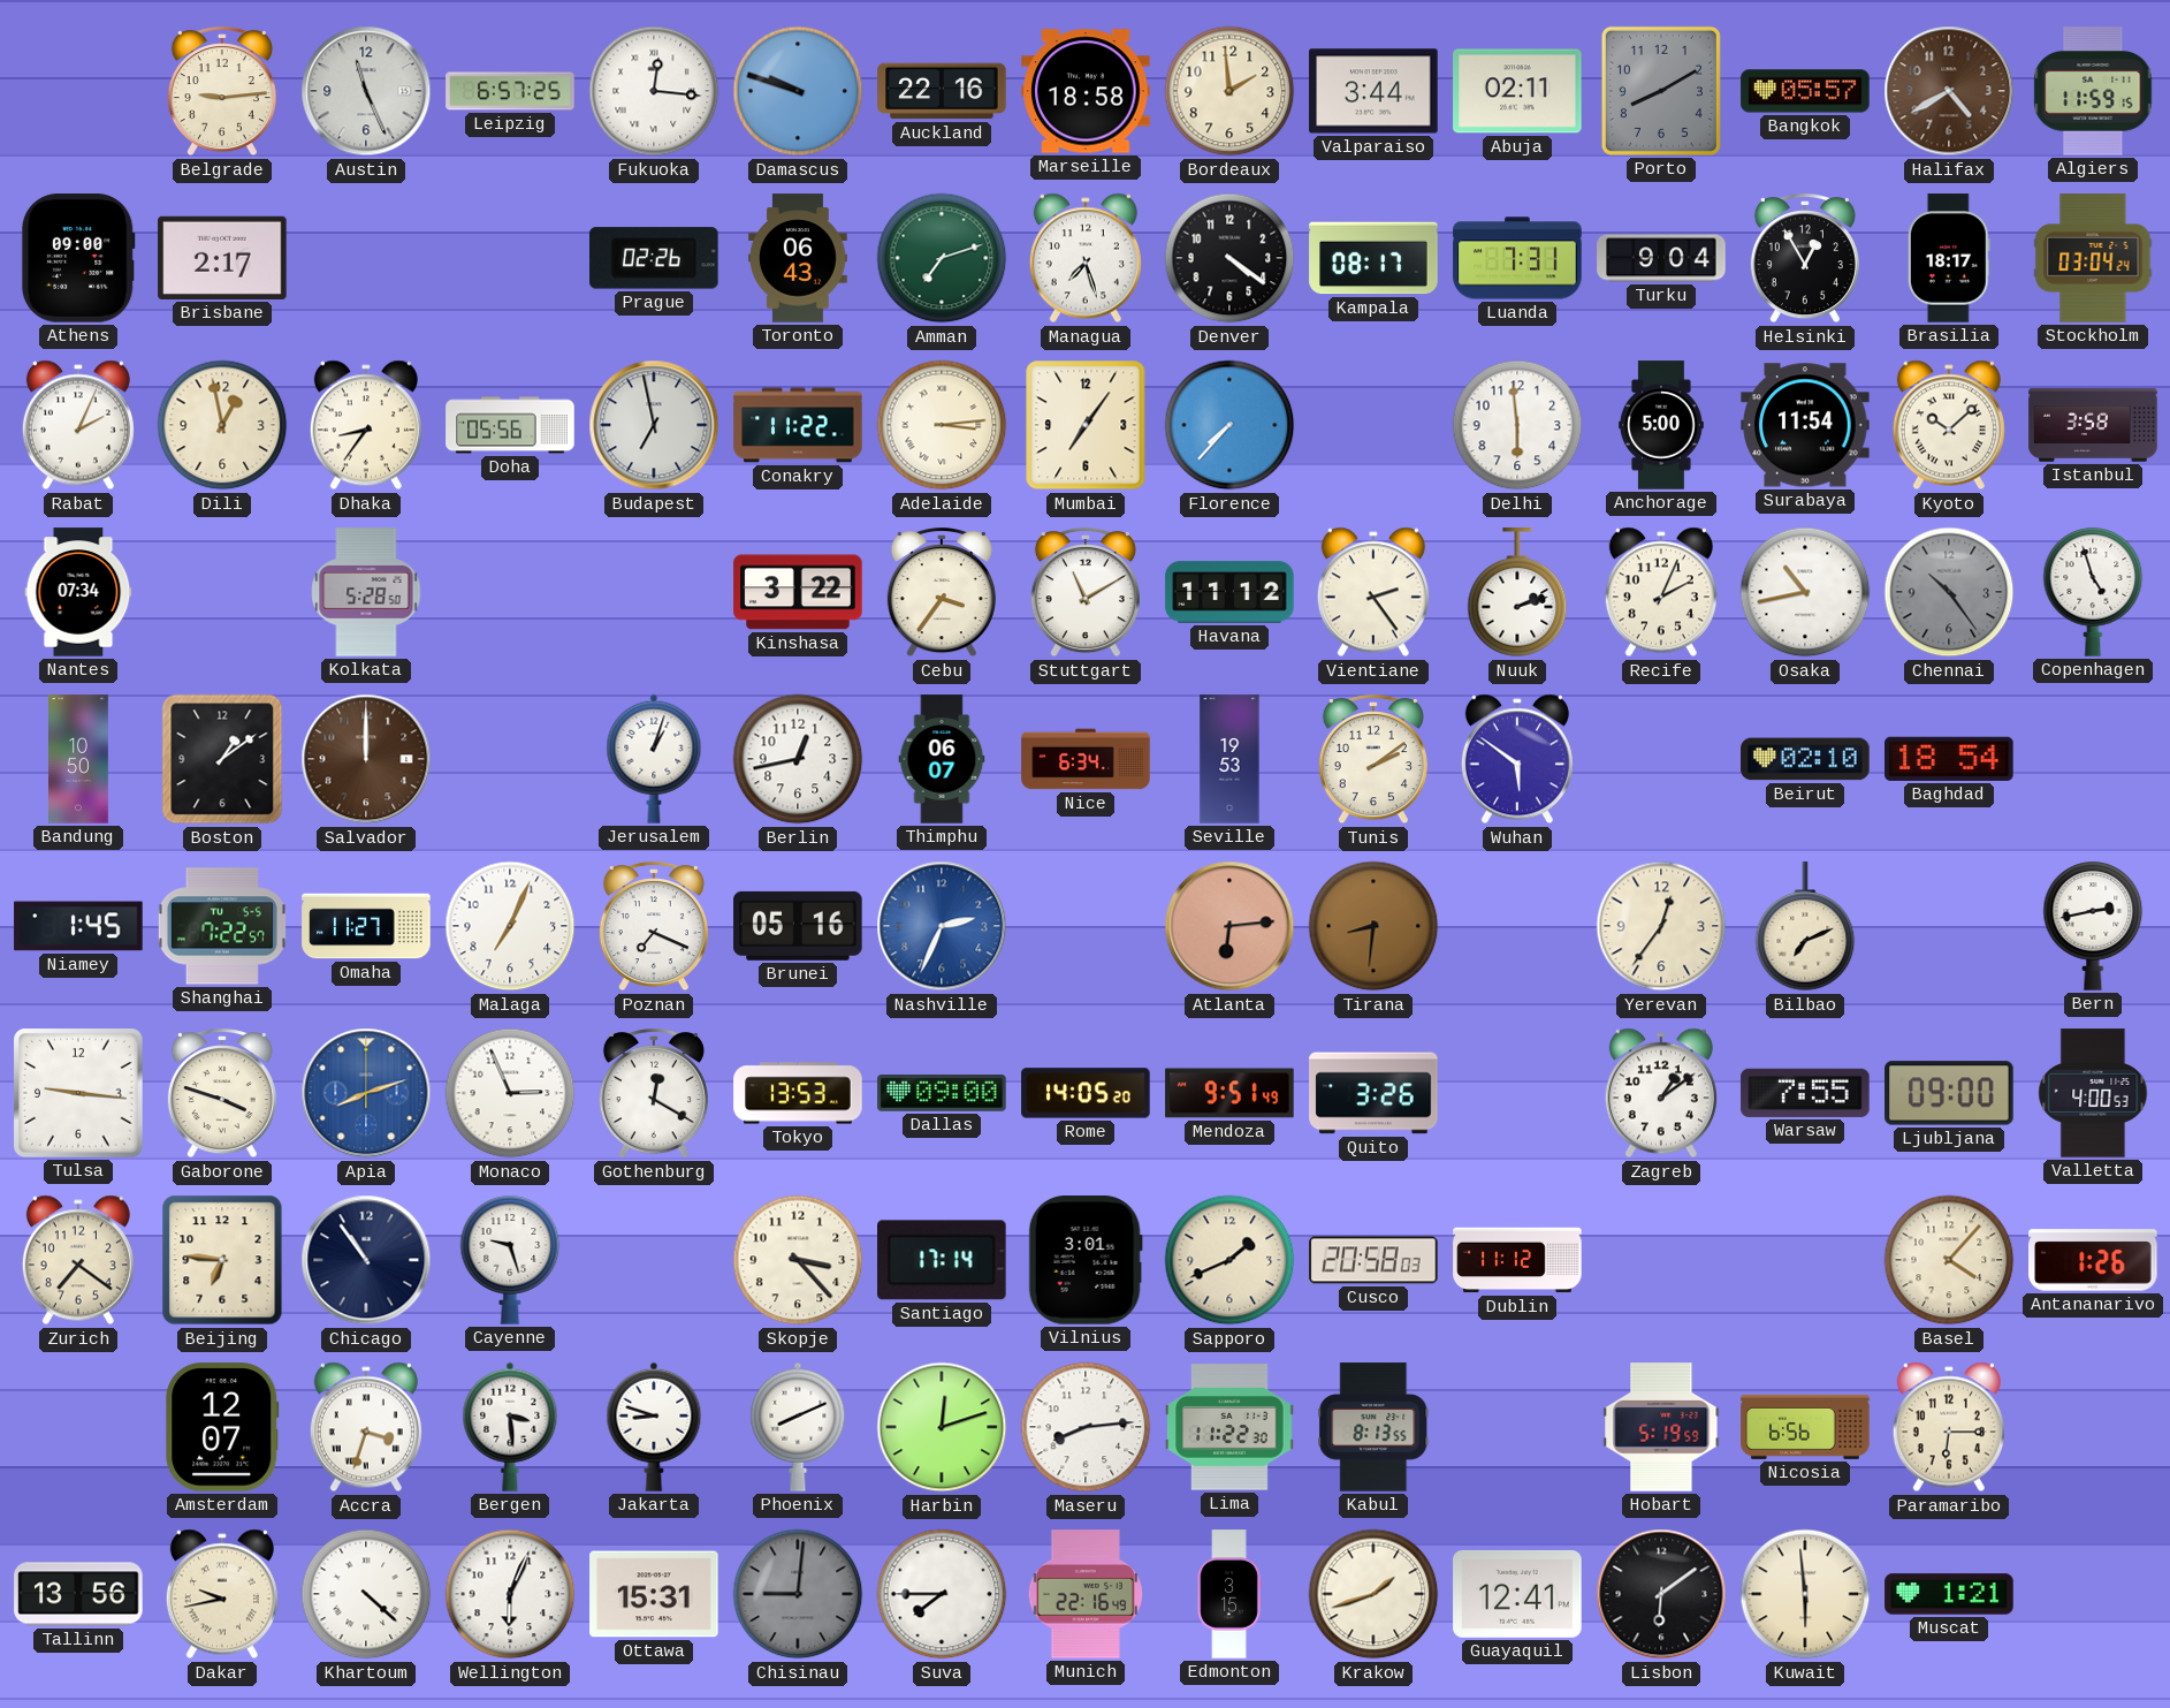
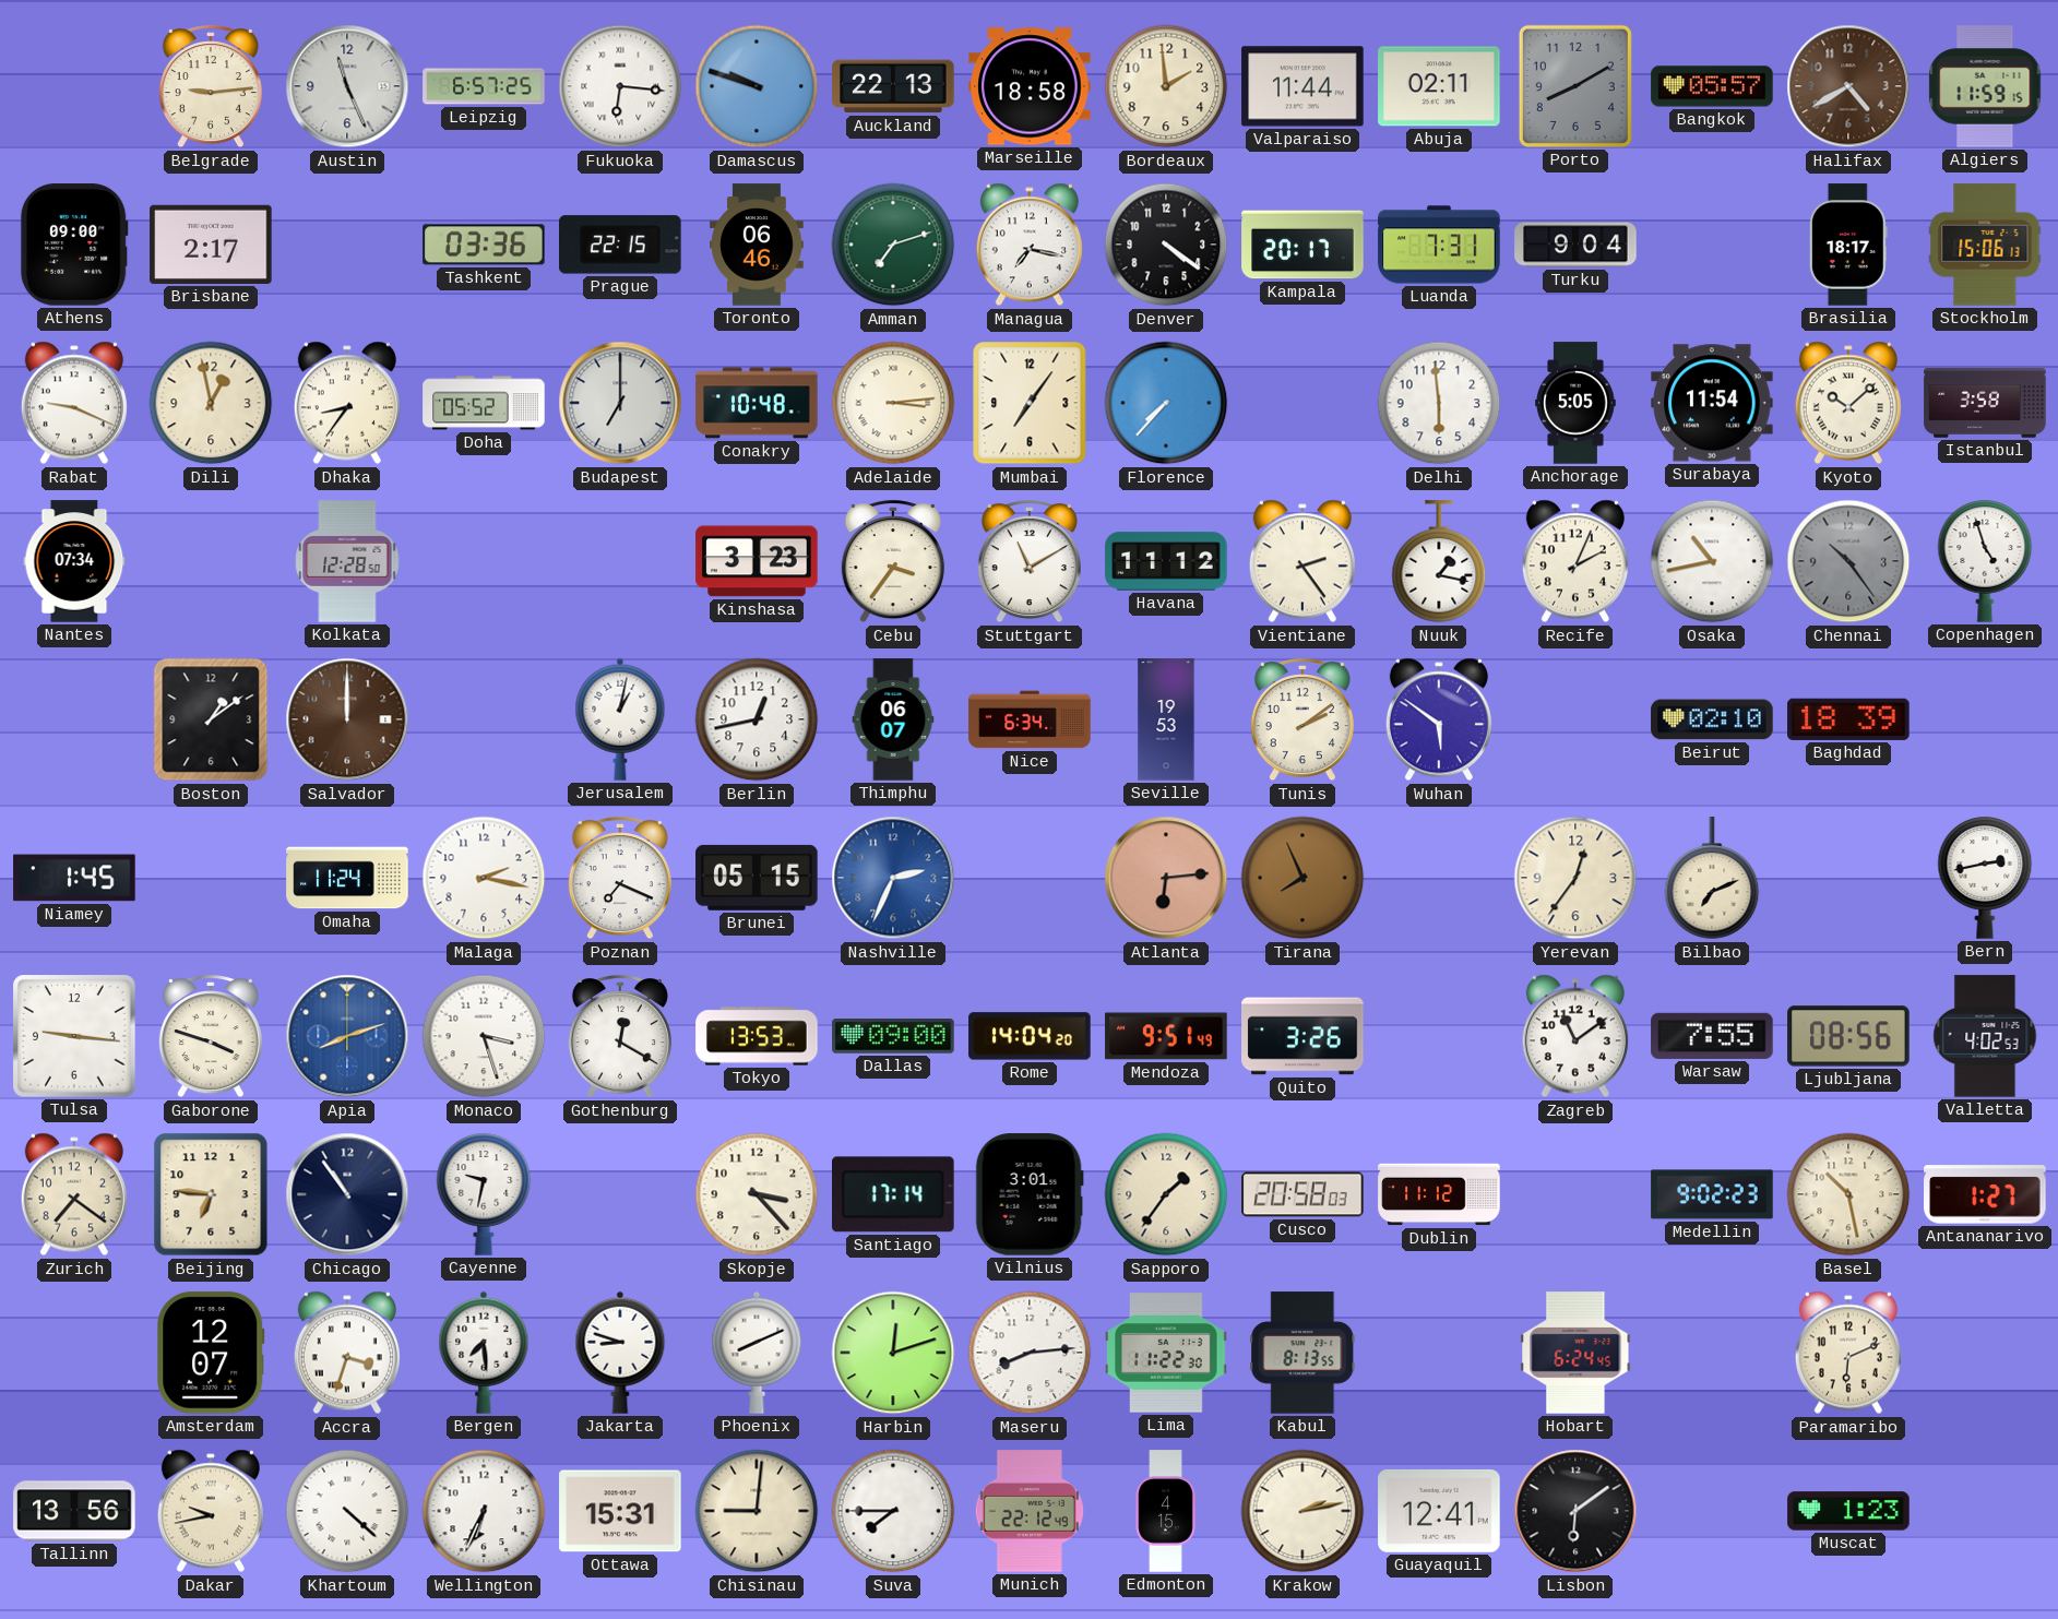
Fukuoka: 12:16 -> 6:16
Auckland: 22:16 -> 22:13
Valparaiso: 3:44 -> 11:44
Tashkent: none -> 03:36
Prague: 02:26 -> 22:15
Toronto: 06:43 -> 06:46
Managua: 7:27 -> 7:17
Kampala: 08:17 -> 20:17
Helsinki: 12:55 -> none
Stockholm: 03:04 -> 15:06
Rabat: 2:04 -> 9:19
Doha: 05:56 -> 05:52
Budapest: 6:58 -> 7:00
Conakry: 11:22 -> 10:48
Anchorage: 5:00 -> 5:05
Kolkata: 5:28 -> 12:28
Kinshasa: 3:22 -> 3:23
Nuuk: 2:12 -> 1:17
Bandung: 10:50 -> none
Jerusalem: 1:03 -> 1:02
Baghdad: 18:54 -> 18:39
Shanghai: 7:22 -> none
Omaha: 11:27 -> 11:24
Malaga: 7:04 -> 2:17
Brunei: 05:16 -> 05:15
Tirana: 8:31 -> 7:56
Monaco: 2:56 -> 3:27
Rome: 14:05 -> 14:04
Zagreb: 1:09 -> 11:09
Ljubljana: 09:00 -> 08:56
Valletta: 4:00 -> 4:02
Cayenne: 9:27 -> 9:32
Sapporo: 1:41 -> 1:36
Medellin: none -> 9:02
Basel: 4:07 -> 10:28
Antananarivo: 1:26 -> 1:27
Bergen: 3:29 -> 7:29
Hobart: 5:19 -> 6:24
Nicosia: 6:56 -> none
Paramaribo: 6:15 -> 6:11
Wellington: 6:04 -> 6:34
Chisinau dial: grey -> cream
Munich: 22:16 -> 22:12
Edmonton: 3:15 -> 4:15
Krakow: 1:42 -> 2:13
Kuwait: 5:59 -> none
Muscat: 1:21 -> 1:23
